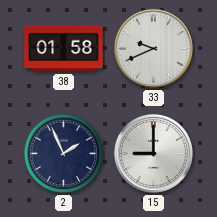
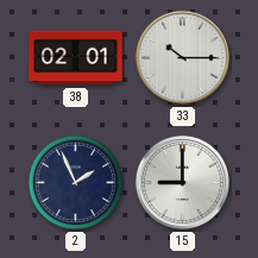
38: 01:58 -> 02:01
33: 9:41 -> 10:15
